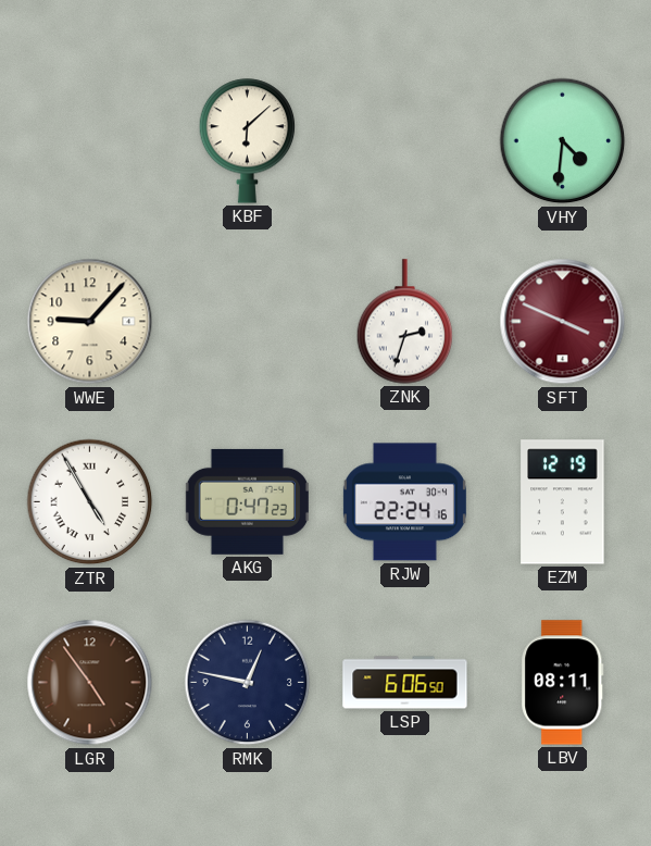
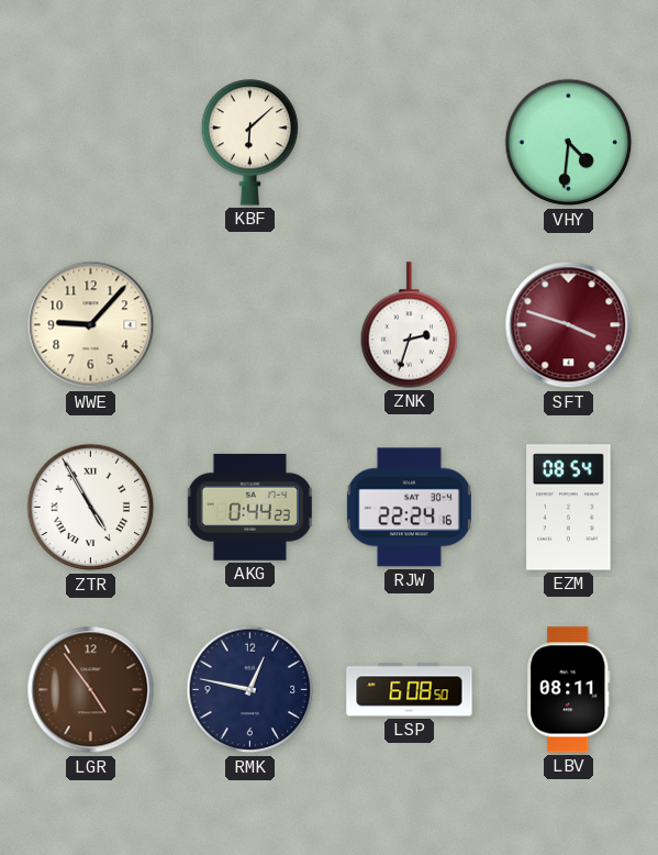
SFT: 3:49 -> 3:48
AKG: 0:47 -> 0:44
EZM: 12:19 -> 08:54
LSP: 6:06 -> 6:08
